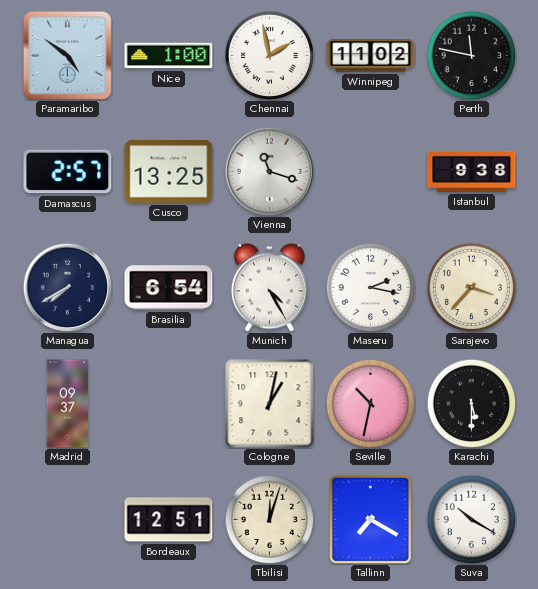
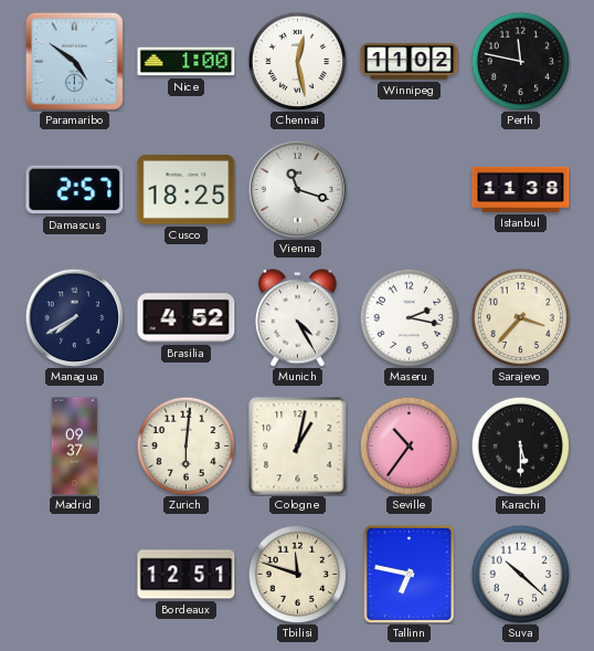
Chennai: 1:58 -> 12:28
Cusco: 13:25 -> 18:25
Istanbul: 9:38 -> 11:38
Brasilia: 6:54 -> 4:52
Zurich: none -> 6:01
Seville: 10:32 -> 10:36
Tbilisi: 12:03 -> 11:48
Tallinn: 7:20 -> 6:47
Suva: 10:20 -> 10:22
